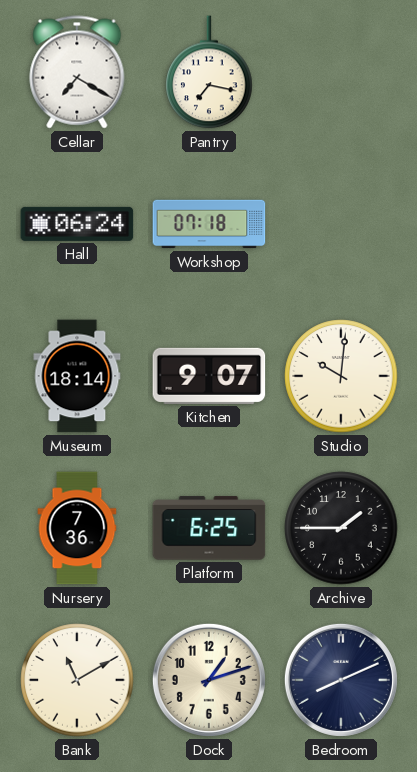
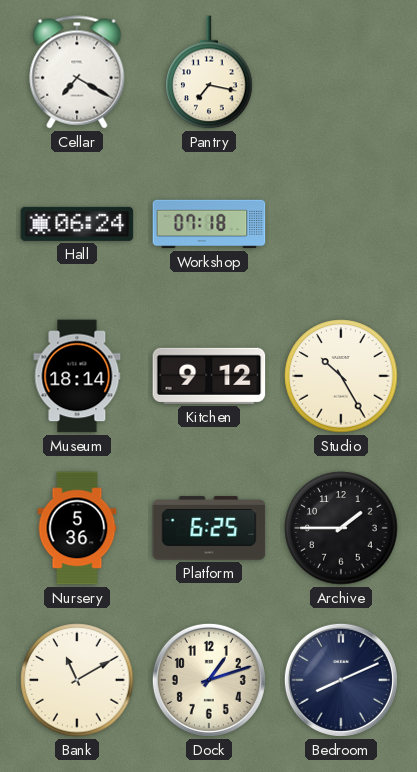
Kitchen: 9:07 -> 9:12
Studio: 10:01 -> 10:25
Nursery: 7:36 -> 5:36
